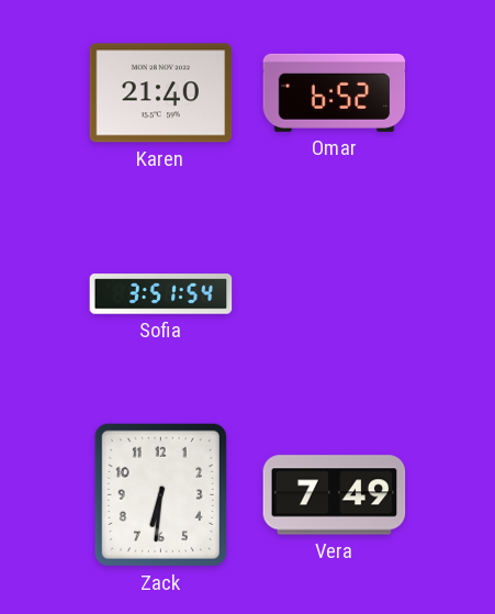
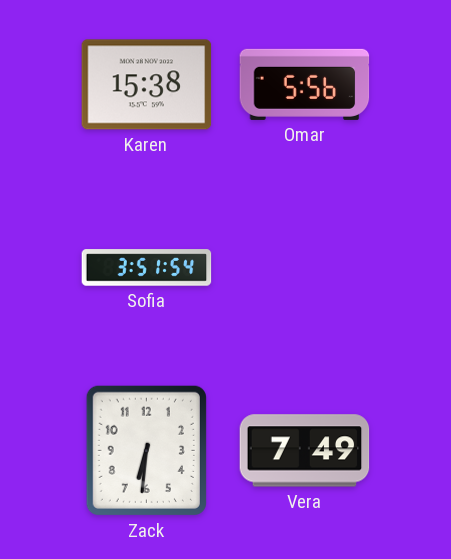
Karen: 21:40 -> 15:38
Omar: 6:52 -> 5:56
